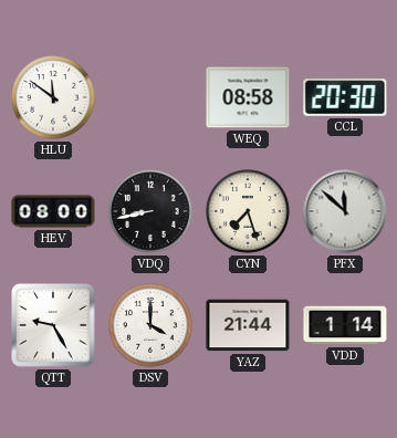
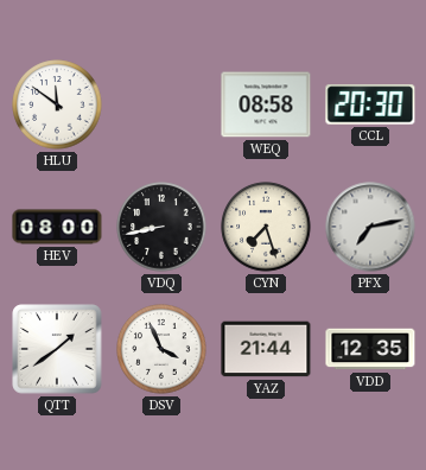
PFX: 11:52 -> 7:13
QTT: 9:25 -> 1:39
DSV: 4:00 -> 3:56
VDD: 1:14 -> 12:35
